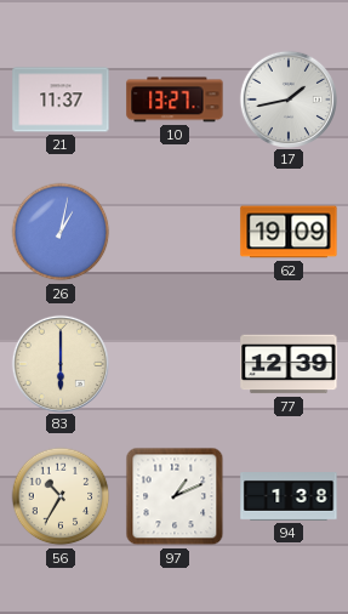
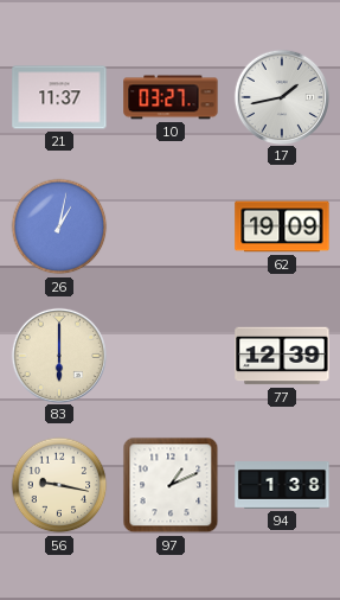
10: 13:27 -> 03:27
56: 10:35 -> 9:17
